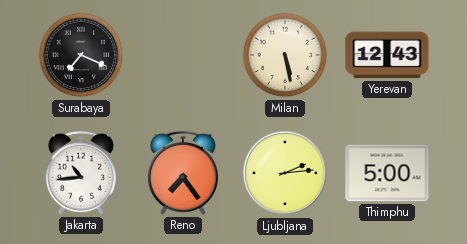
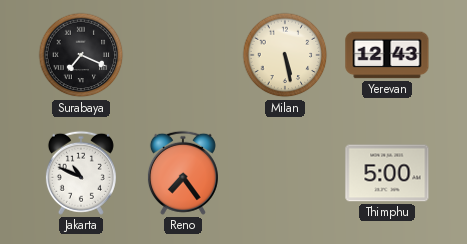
Jakarta: 10:44 -> 10:49
Ljubljana: 2:14 -> none
